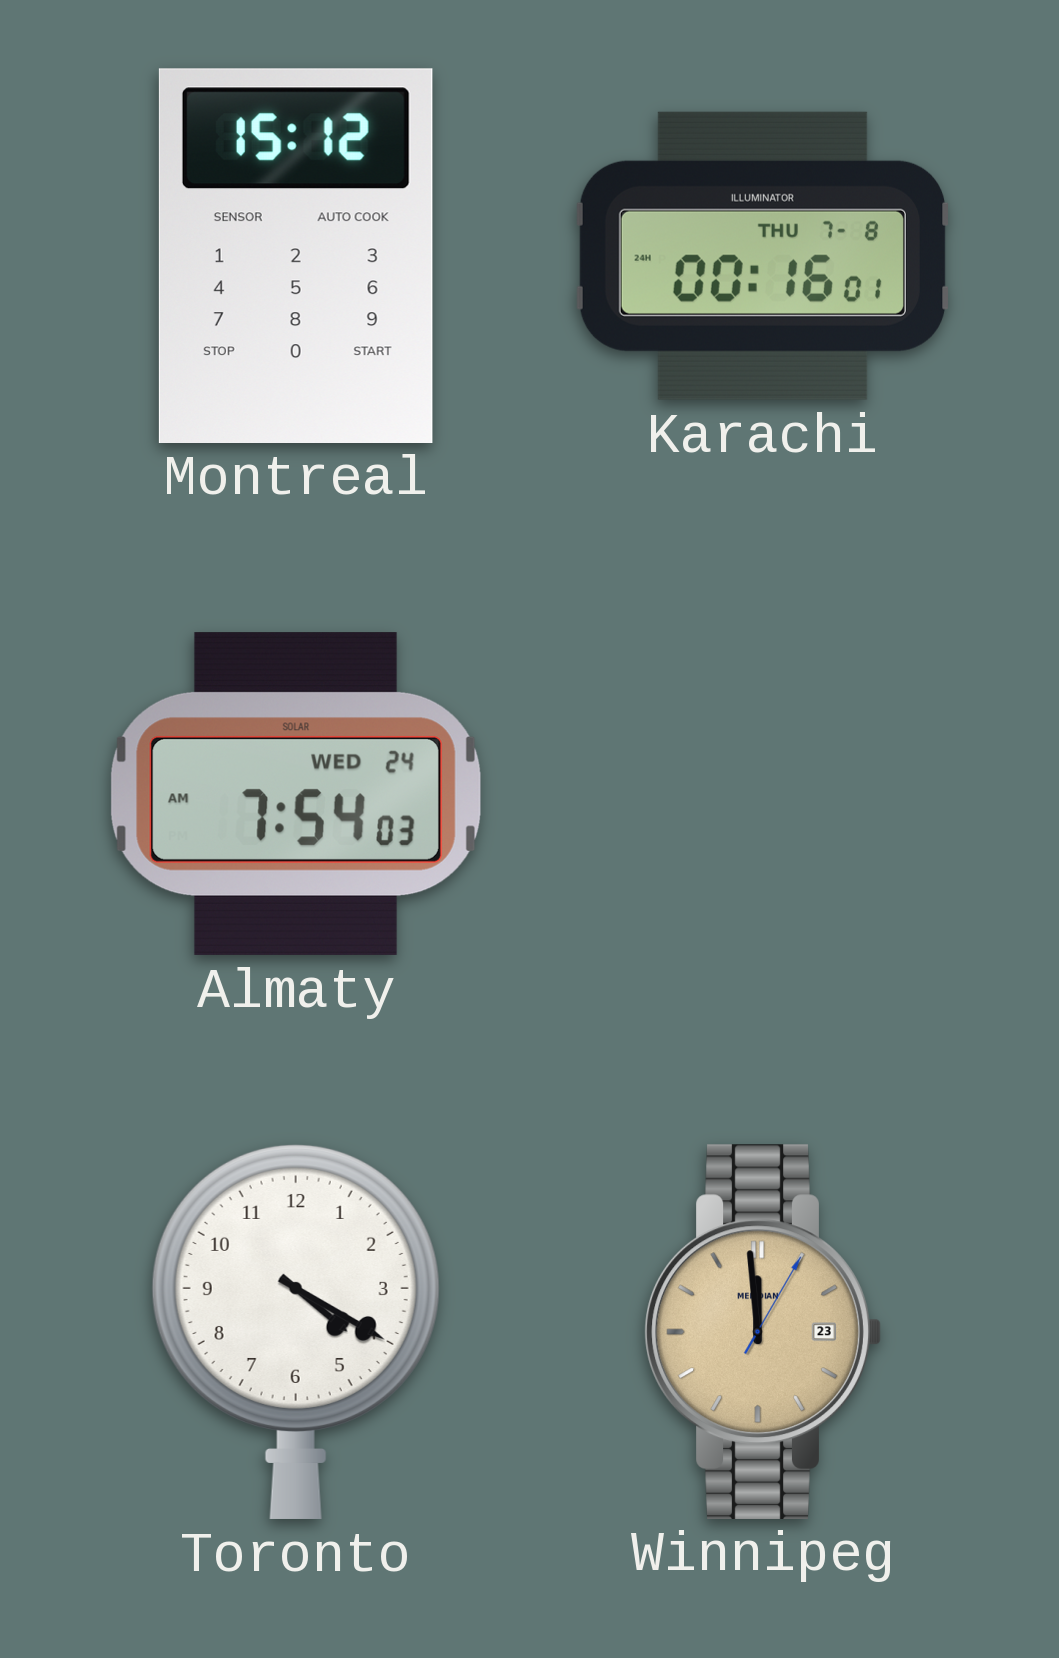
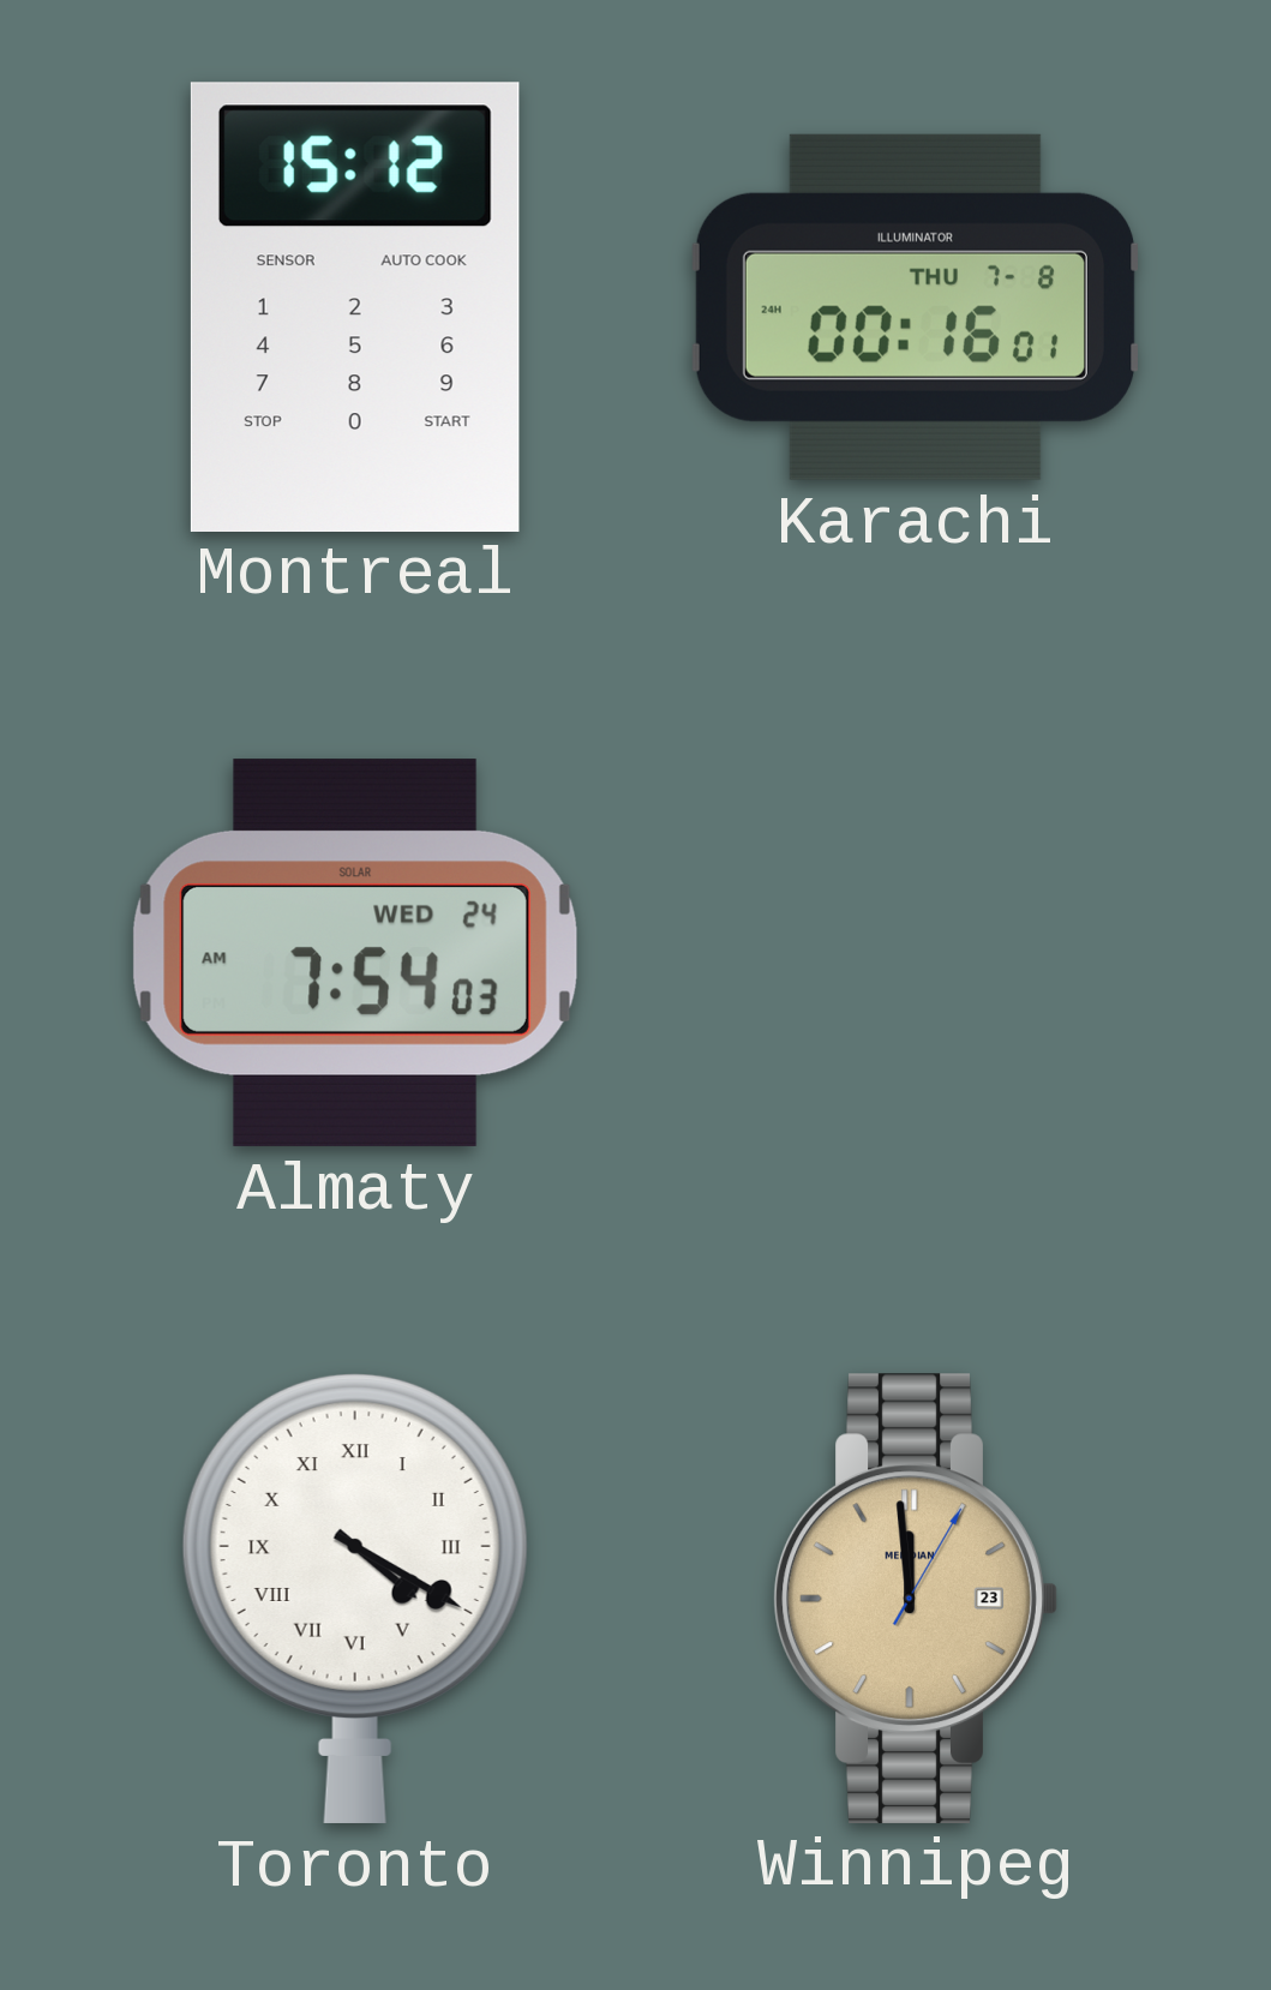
Toronto numerals: Arabic -> Roman
